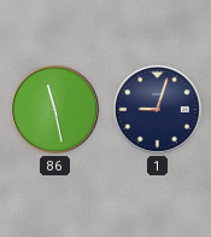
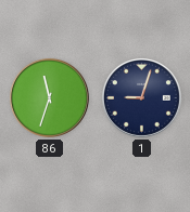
86: 11:28 -> 11:33
